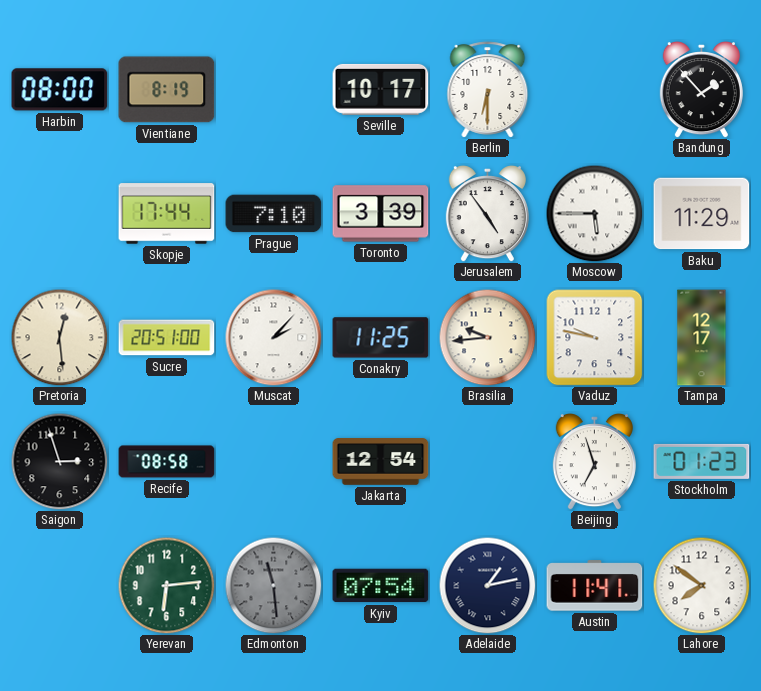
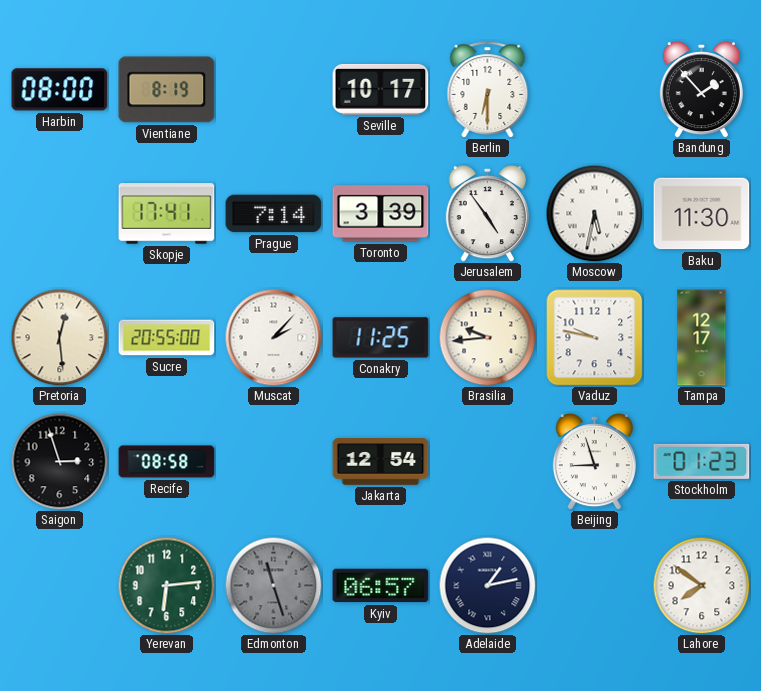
Skopje: 17:44 -> 17:41
Prague: 7:10 -> 7:14
Moscow: 5:45 -> 5:32
Baku: 11:29 -> 11:30
Sucre: 20:51 -> 20:55
Beijing: 6:57 -> 8:57
Edmonton: 11:29 -> 11:27
Kyiv: 07:54 -> 06:57
Austin: 11:41 -> none
